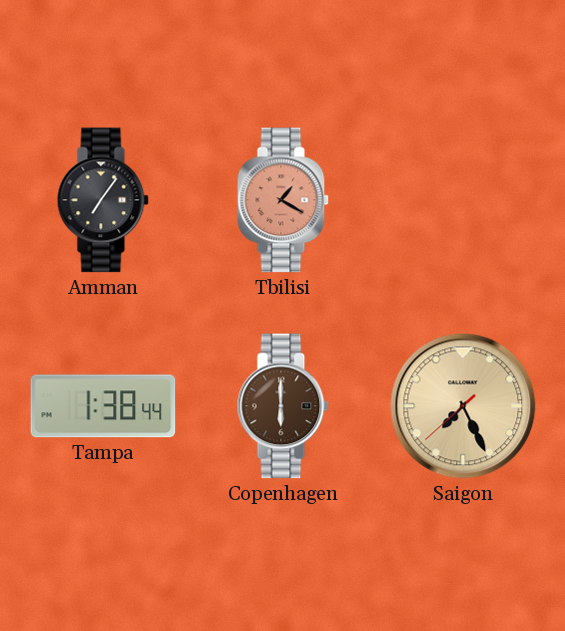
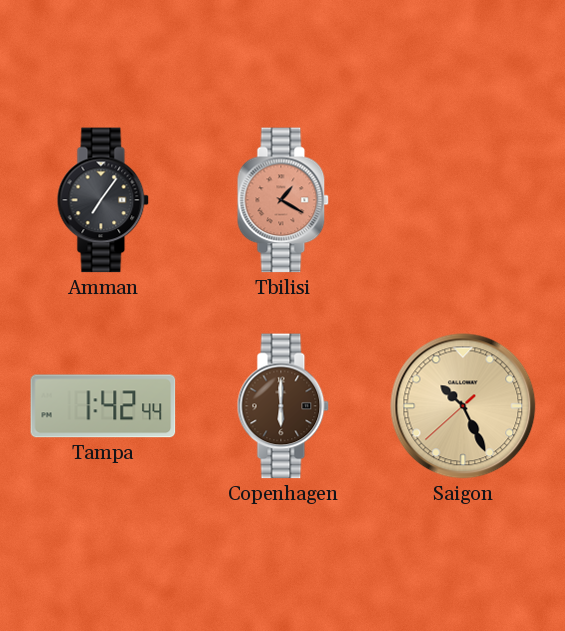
Tampa: 1:38 -> 1:42
Saigon: 7:25 -> 10:25
